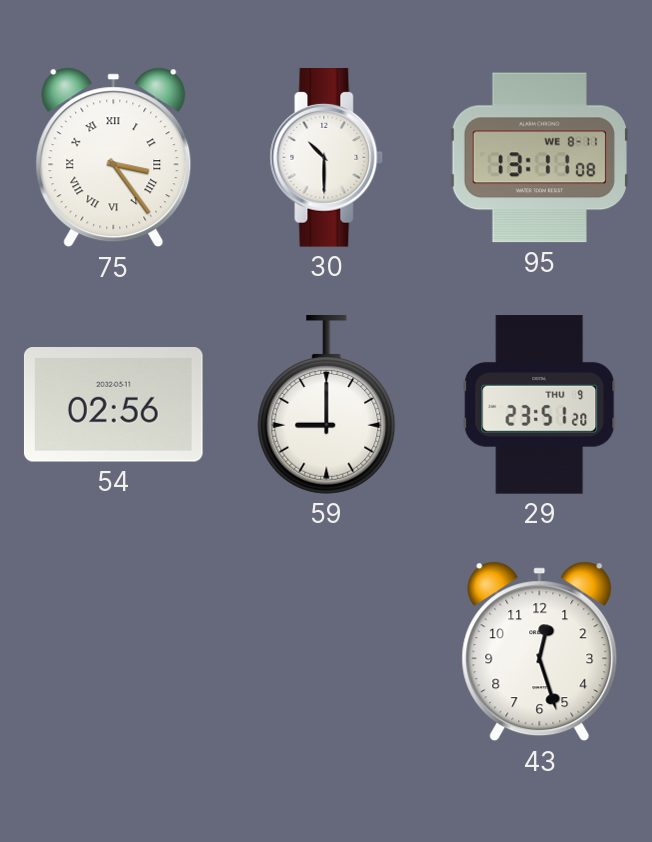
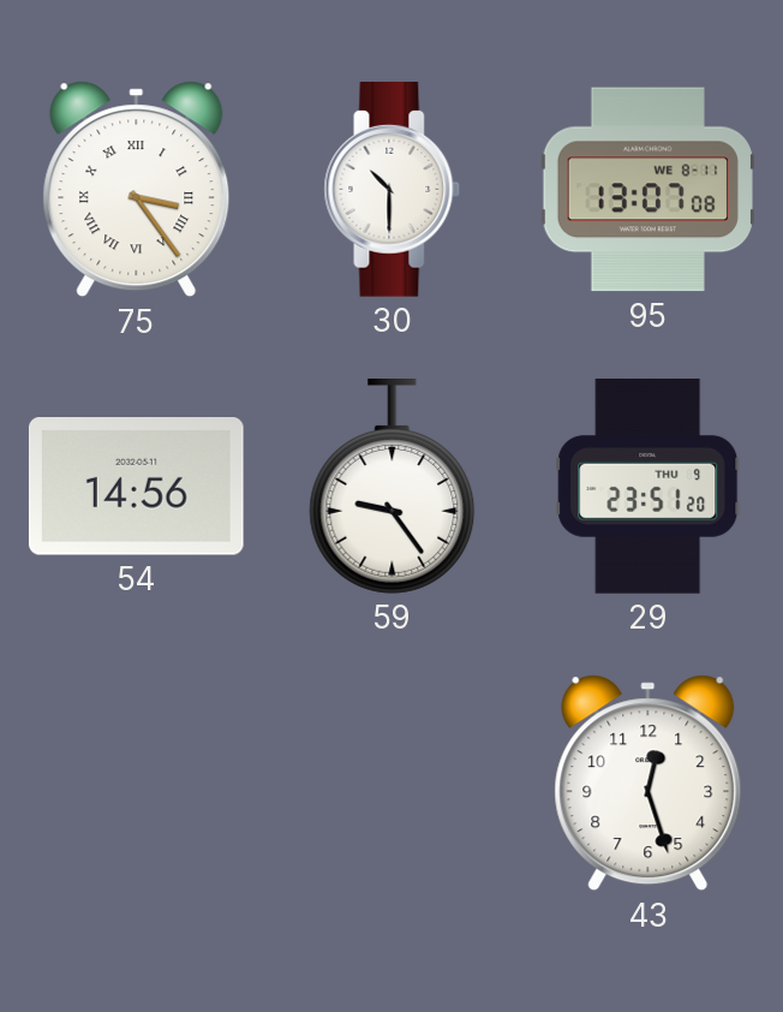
95: 13:11 -> 13:07
54: 02:56 -> 14:56
59: 9:00 -> 9:24
